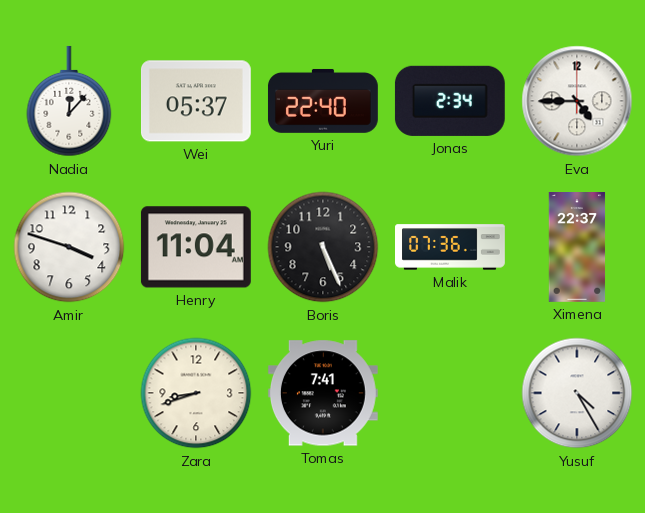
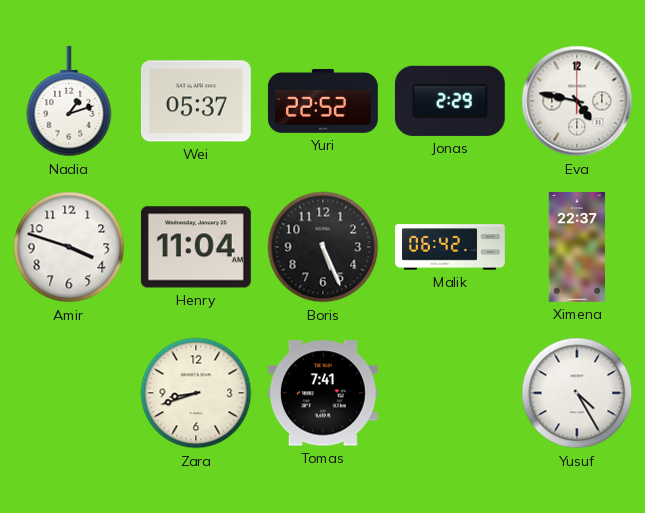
Nadia: 12:07 -> 1:12
Yuri: 22:40 -> 22:52
Jonas: 2:34 -> 2:29
Eva: 4:45 -> 4:47
Malik: 07:36 -> 06:42
